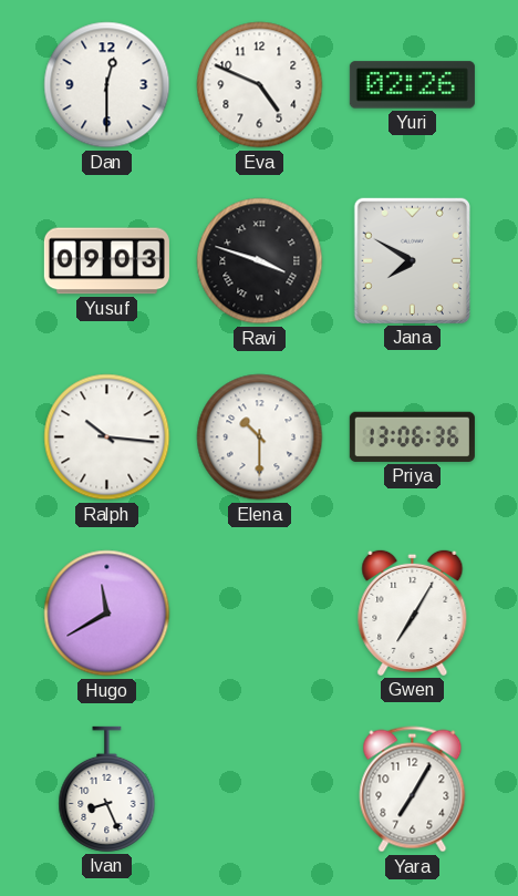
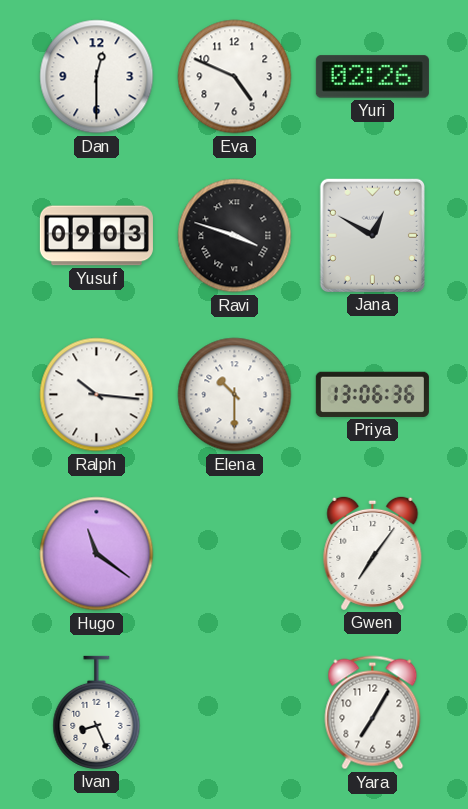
Jana: 7:50 -> 12:50
Hugo: 11:40 -> 11:21
Gwen: 7:05 -> 7:06
